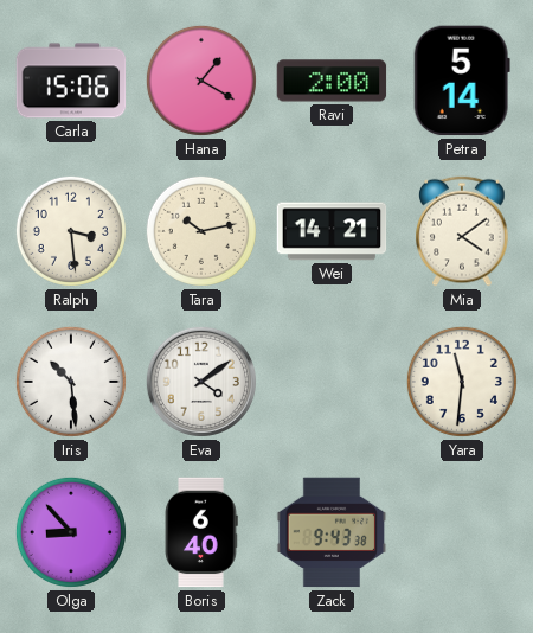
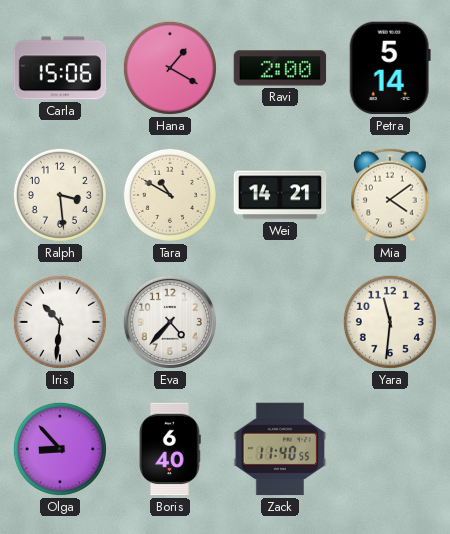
Tara: 10:13 -> 10:50
Iris: 10:29 -> 10:31
Eva: 4:09 -> 4:37
Zack: 9:43 -> 11:40
